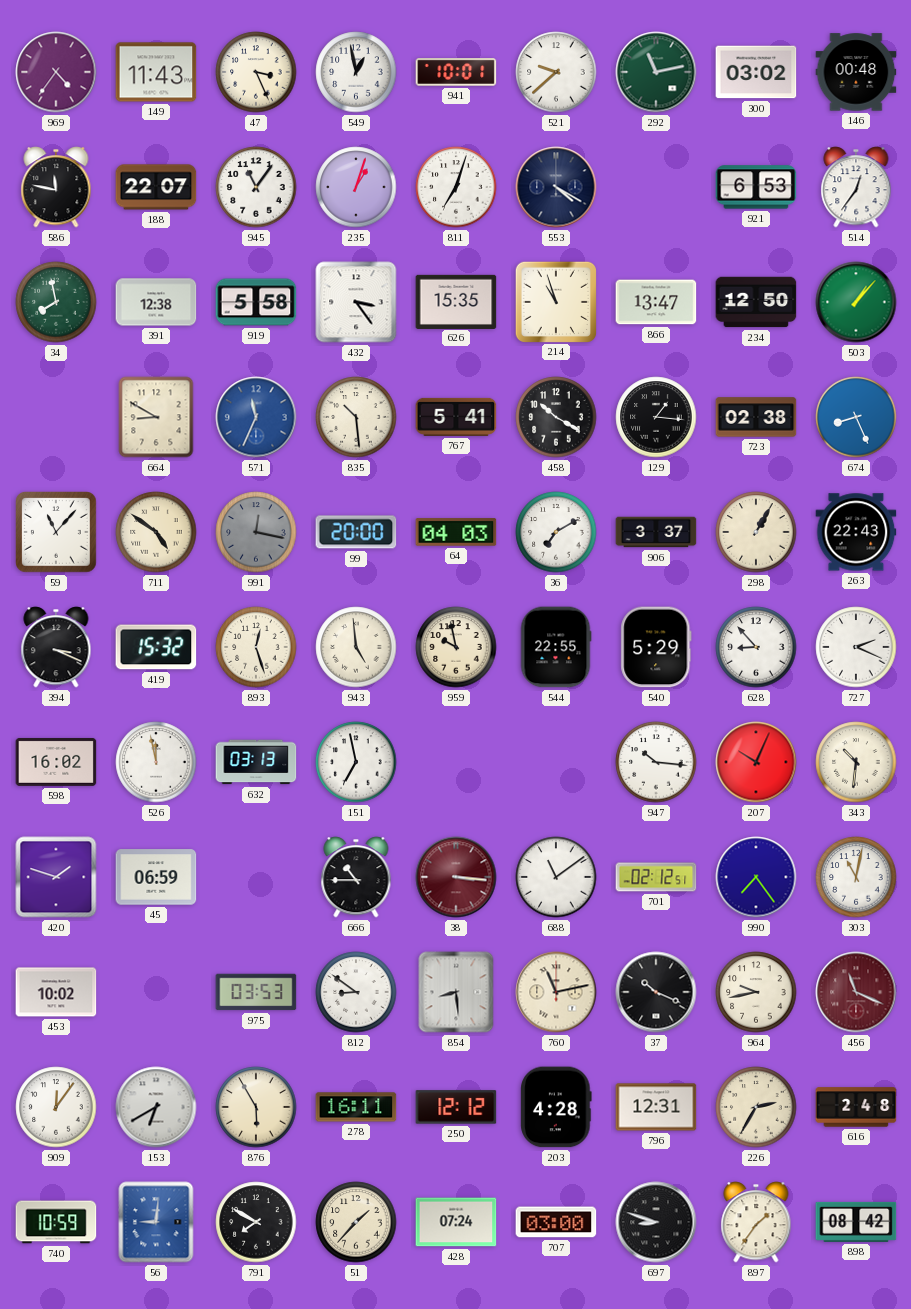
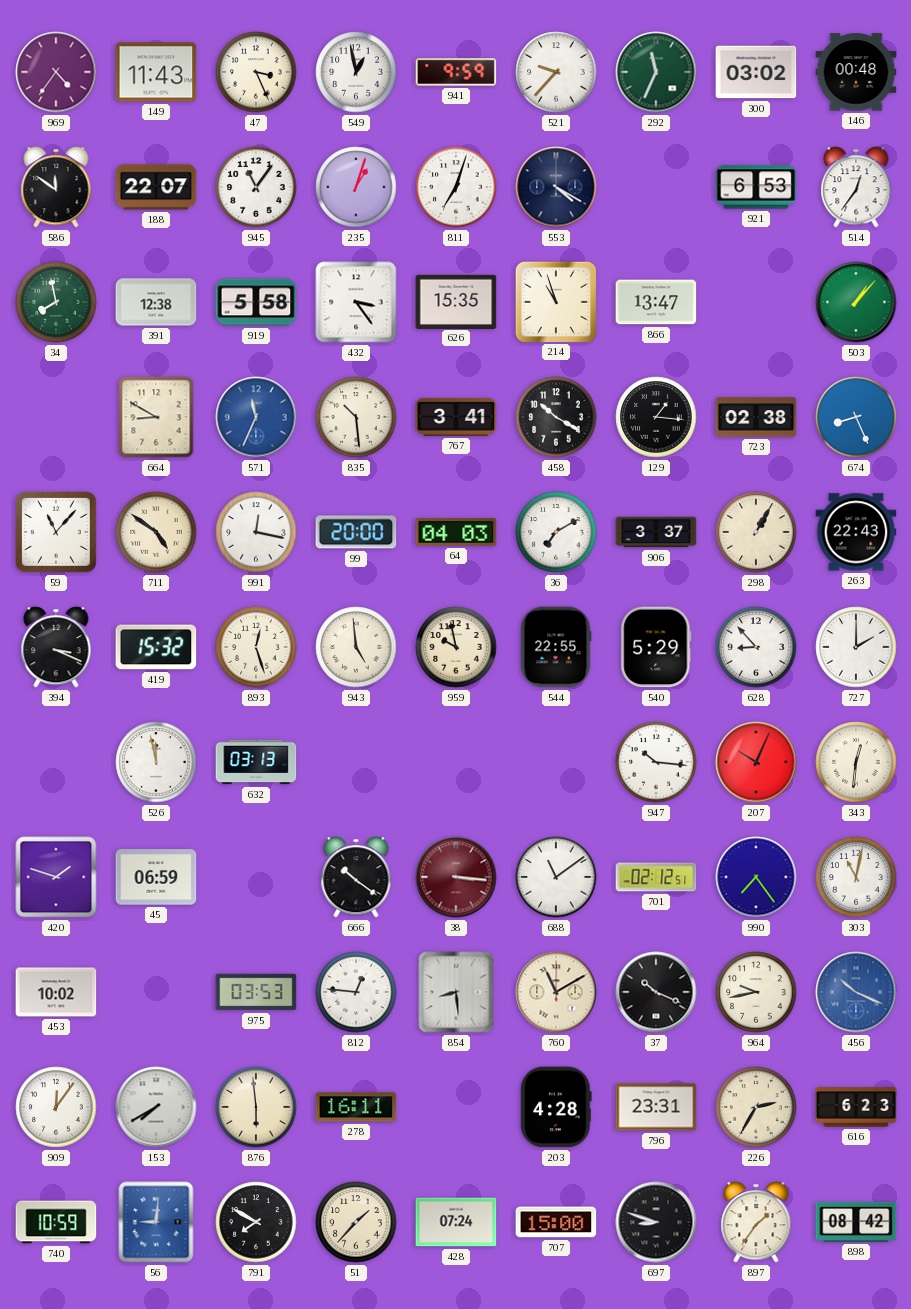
941: 10:01 -> 9:59
521: 9:38 -> 9:37
292: 11:13 -> 11:34
586: 11:47 -> 11:51
234: 12:50 -> none
767: 5:41 -> 3:41
991 dial: grey -> white
727: 2:19 -> 2:00
598: 16:02 -> none
151: 6:58 -> none
343: 10:31 -> 12:31
666: 10:45 -> 10:21
812: 8:51 -> 12:46
760: 11:13 -> 11:10
456: 11:19 -> 10:19
456 dial: burgundy -> blue
153: 6:40 -> 7:40
876: 5:55 -> 5:59
250: 12:12 -> none
796: 12:31 -> 23:31
616: 2:48 -> 6:23
707: 03:00 -> 15:00
